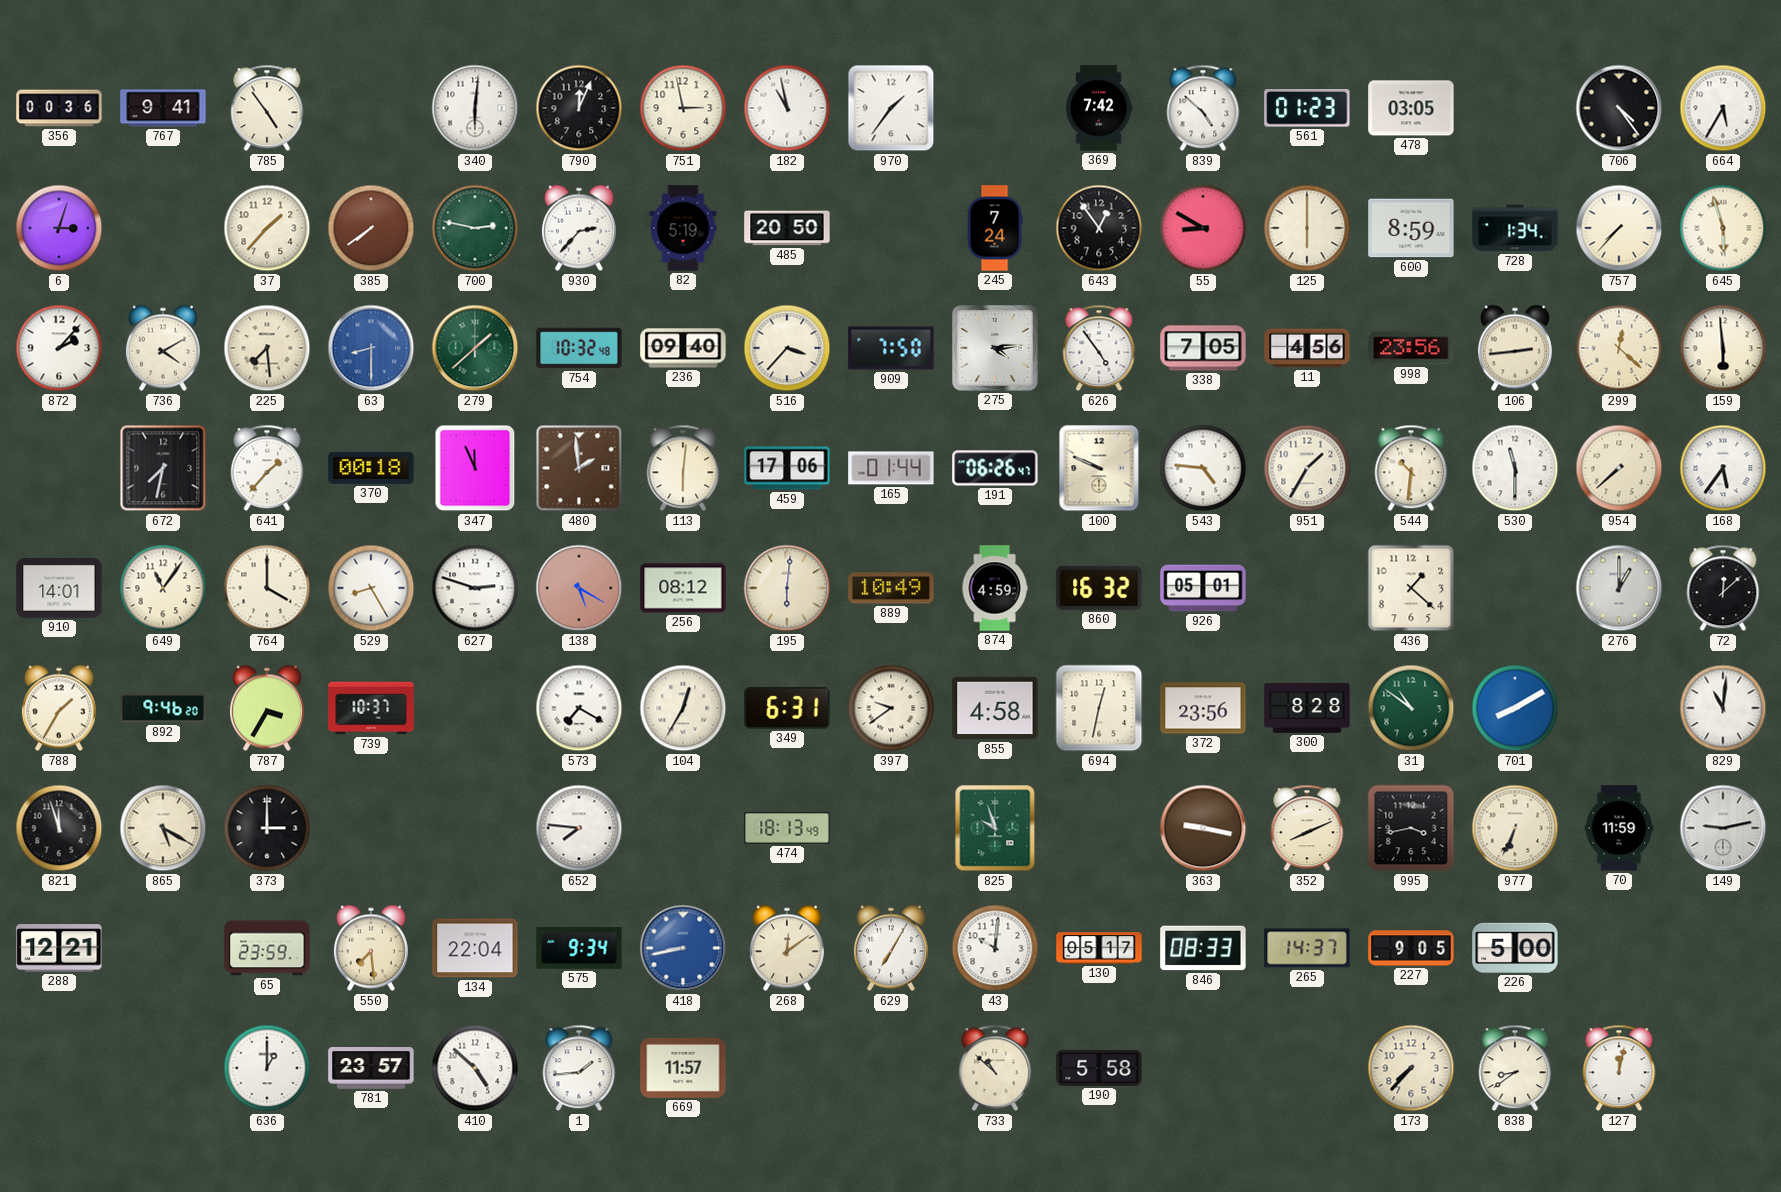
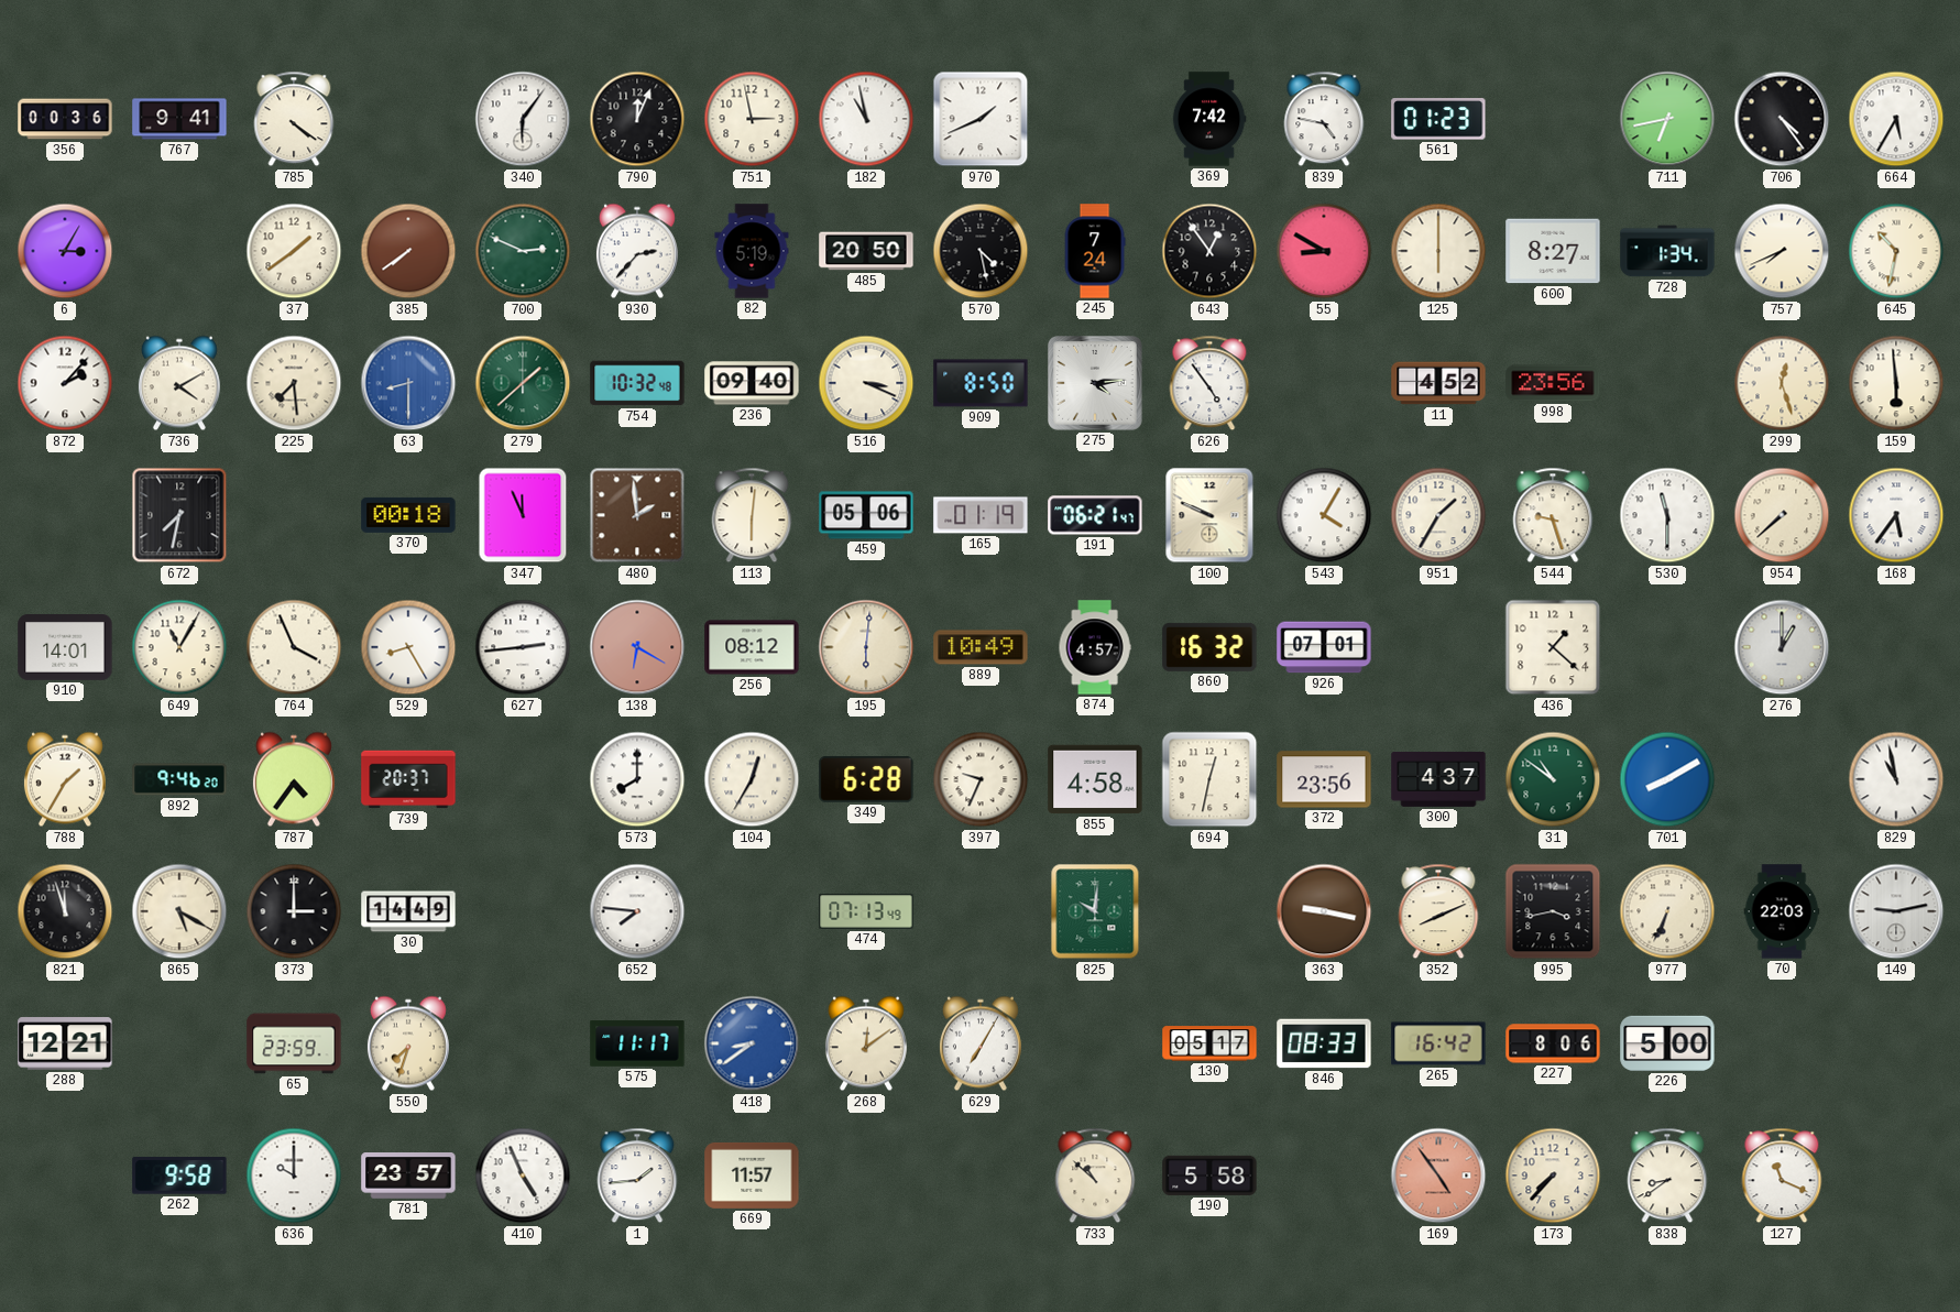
785: 4:54 -> 4:21
340: 6:01 -> 6:06
970: 1:36 -> 1:41
839: 4:52 -> 4:47
478: 03:05 -> none
711: none -> 6:43
6: 3:03 -> 3:05
37: 1:37 -> 1:39
700: 2:47 -> 2:49
570: none -> 4:28
600: 8:59 -> 8:27
757: 7:37 -> 7:41
645: 5:57 -> 10:32
516: 3:37 -> 3:19
909: 7:50 -> 8:50
338: 7:05 -> none
11: 4:56 -> 4:52
106: 2:44 -> none
299: 12:22 -> 12:27
641: 1:37 -> none
459: 17:06 -> 05:06
165: 01:44 -> 01:19
191: 06:26 -> 06:21
543: 4:46 -> 4:05
544: 10:31 -> 9:27
649: 11:06 -> 11:05
764: 4:00 -> 3:56
627: 2:48 -> 2:44
138: 5:20 -> 6:20
874: 4:59 -> 4:57
926: 05:01 -> 07:01
72: 12:08 -> none
787: 3:35 -> 4:36
739: 10:37 -> 20:37
573: 7:20 -> 8:00
349: 6:31 -> 6:28
397: 9:39 -> 9:34
300: 8:28 -> 4:37
829: 11:01 -> 10:58
30: none -> 14:49
474: 18:13 -> 07:13
825: 9:57 -> 10:01
70: 11:59 -> 22:03
550: 7:29 -> 7:33
134: 22:04 -> none
575: 9:34 -> 11:17
418: 8:43 -> 8:39
43: 10:01 -> none
265: 14:37 -> 16:42
227: 9:05 -> 8:06
262: none -> 9:58
636: 1:00 -> 10:00
410: 4:52 -> 4:56
169: none -> 4:54
127: 12:02 -> 11:19
